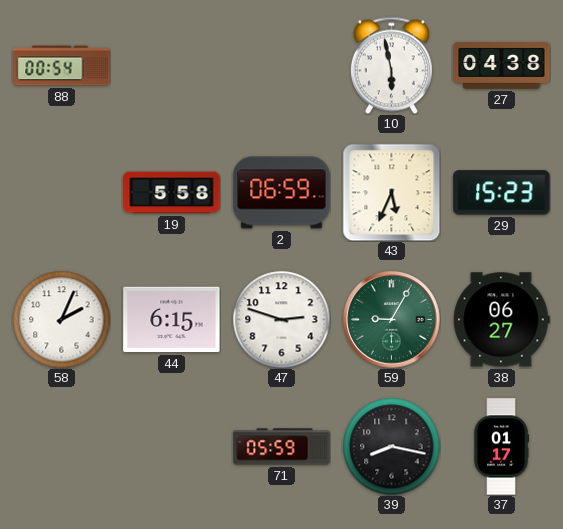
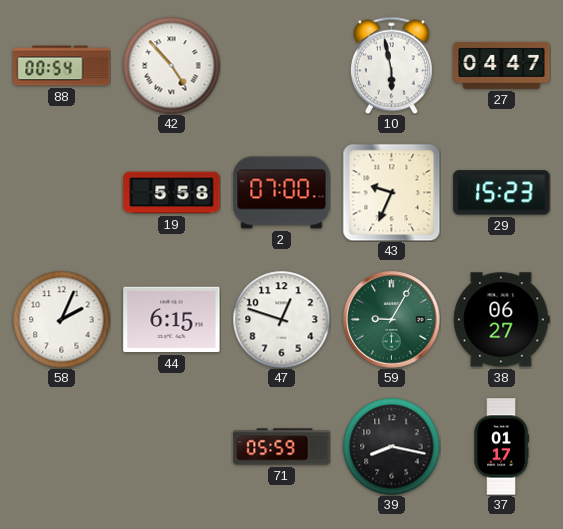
42: none -> 4:53
27: 04:38 -> 04:47
2: 06:59 -> 07:00
43: 5:34 -> 9:34
47: 2:48 -> 12:48
